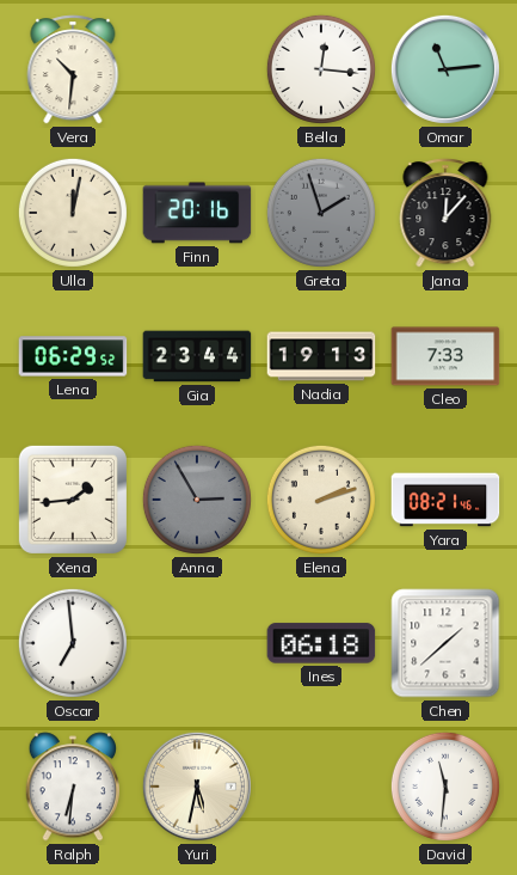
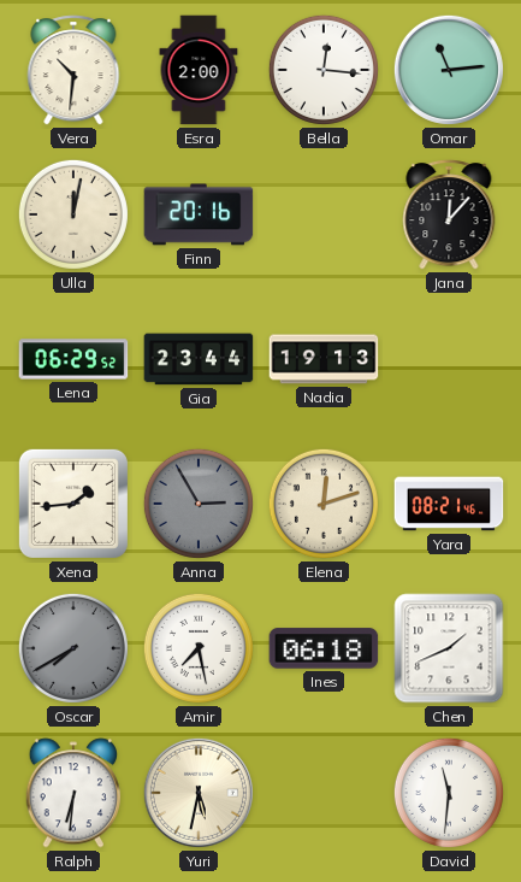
Esra: none -> 2:00
Greta: 1:57 -> none
Cleo: 7:33 -> none
Elena: 2:12 -> 12:12
Oscar: 6:59 -> 7:40
Oscar dial: white -> grey
Amir: none -> 7:28
Chen: 1:38 -> 1:41
